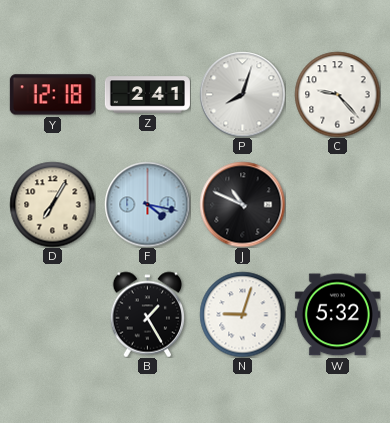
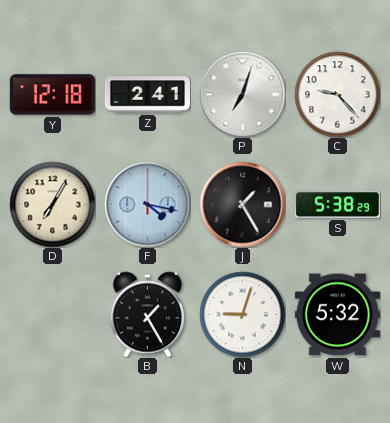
P: 8:03 -> 7:03
J: 10:49 -> 1:25
S: none -> 5:38
